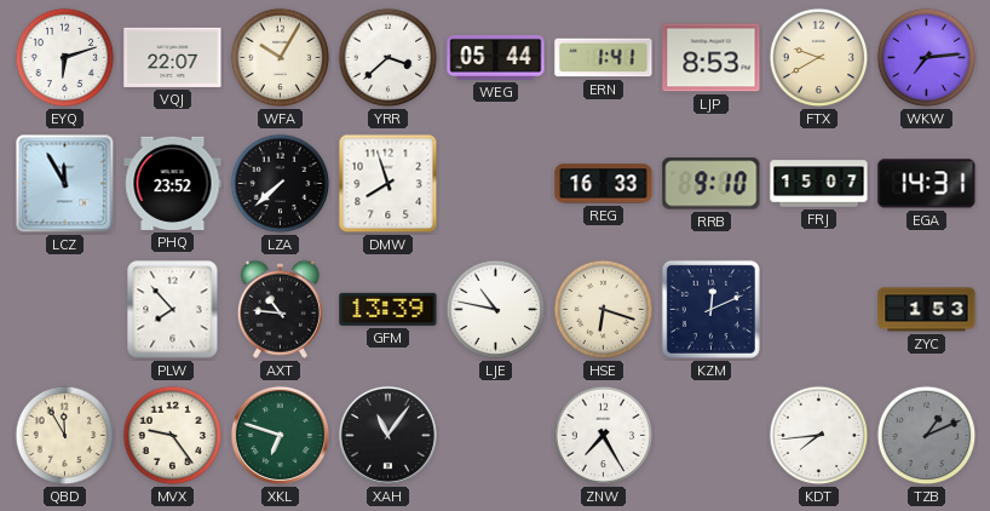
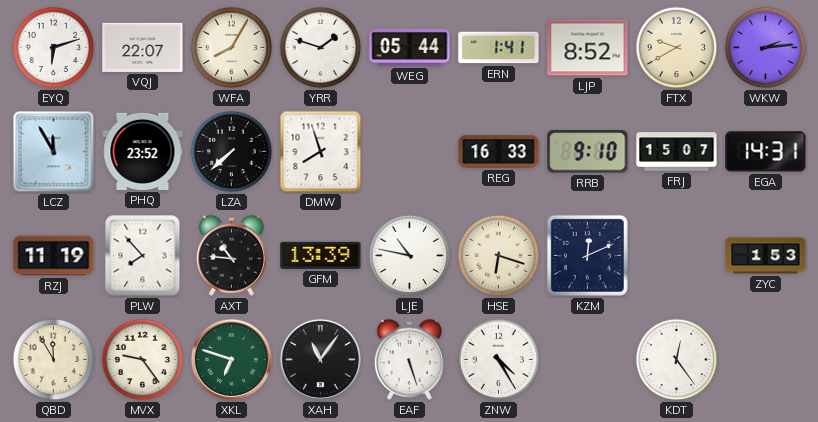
WFA: 10:05 -> 8:05
YRR: 3:38 -> 1:48
LJP: 8:53 -> 8:52
WKW: 7:14 -> 2:14
RZJ: none -> 11:19
EAF: none -> 5:27
ZNW: 7:25 -> 4:25
KDT: 7:44 -> 12:24
TZB: 1:11 -> none
